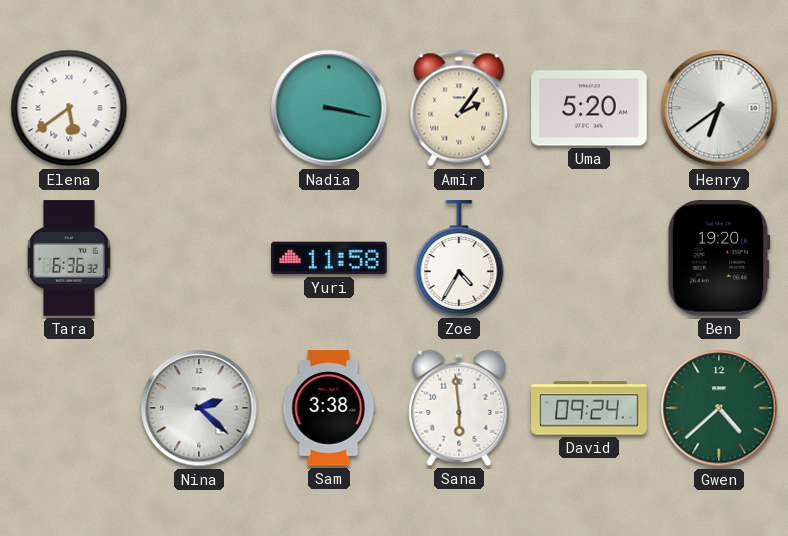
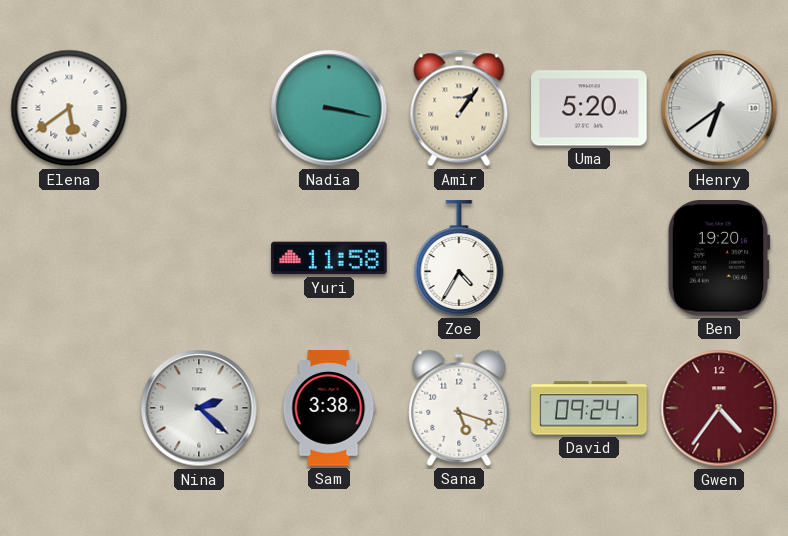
Amir: 2:06 -> 1:06
Tara: 6:36 -> none
Sana: 5:59 -> 5:18
Gwen: 4:38 -> 4:36
Gwen dial: green -> burgundy
